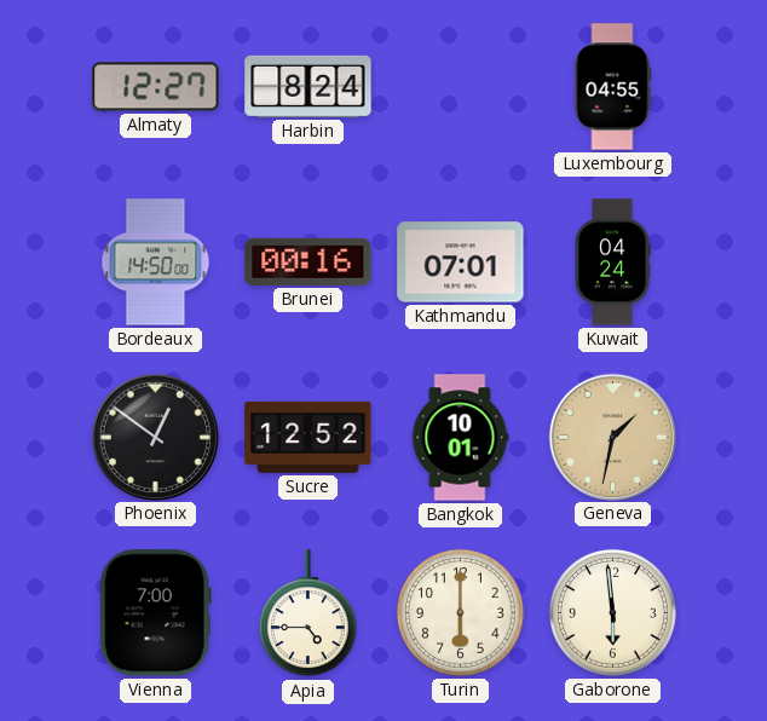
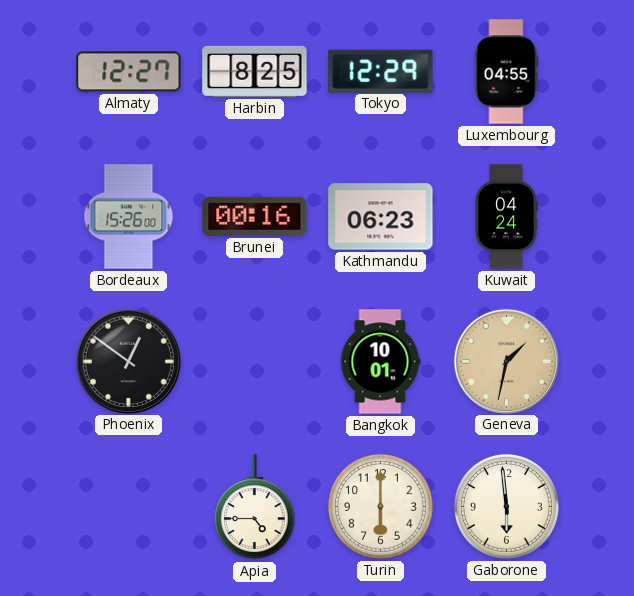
Harbin: 8:24 -> 8:25
Tokyo: none -> 12:29
Bordeaux: 14:50 -> 15:26
Kathmandu: 07:01 -> 06:23
Sucre: 12:52 -> none
Vienna: 7:00 -> none
